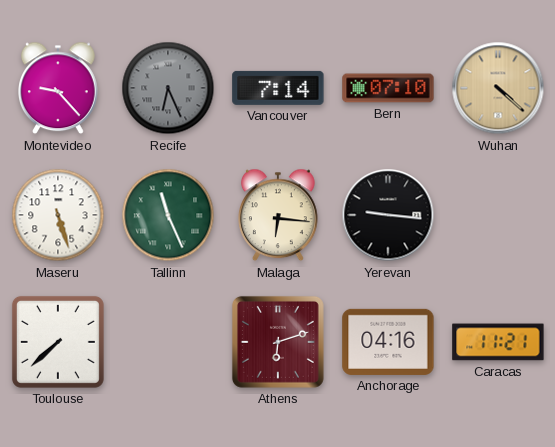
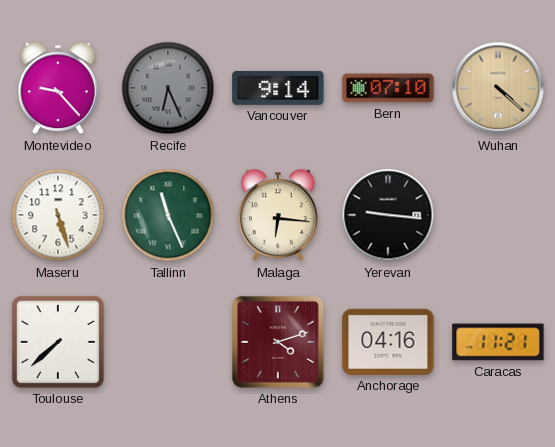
Vancouver: 7:14 -> 9:14
Athens: 6:12 -> 4:12
